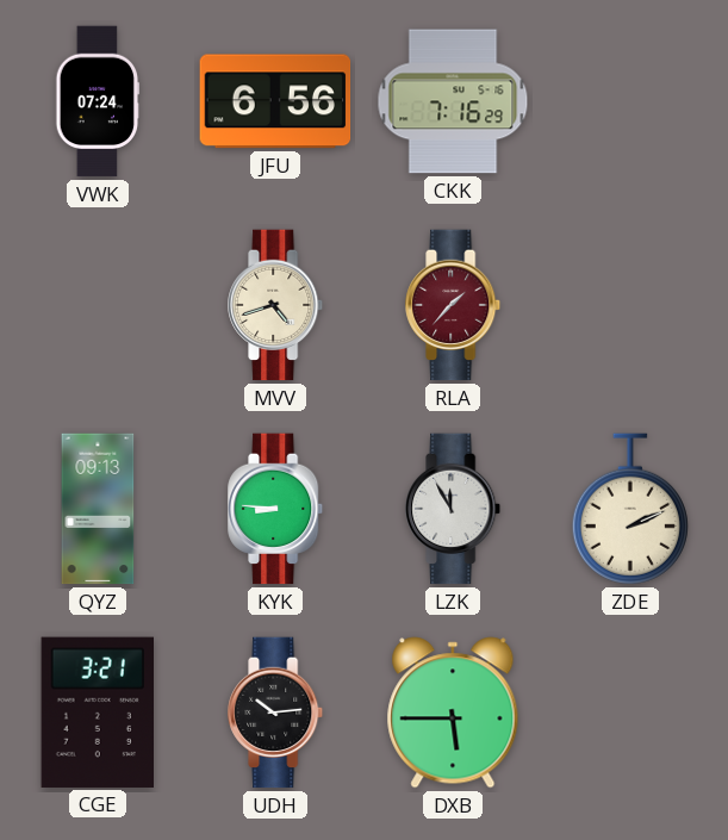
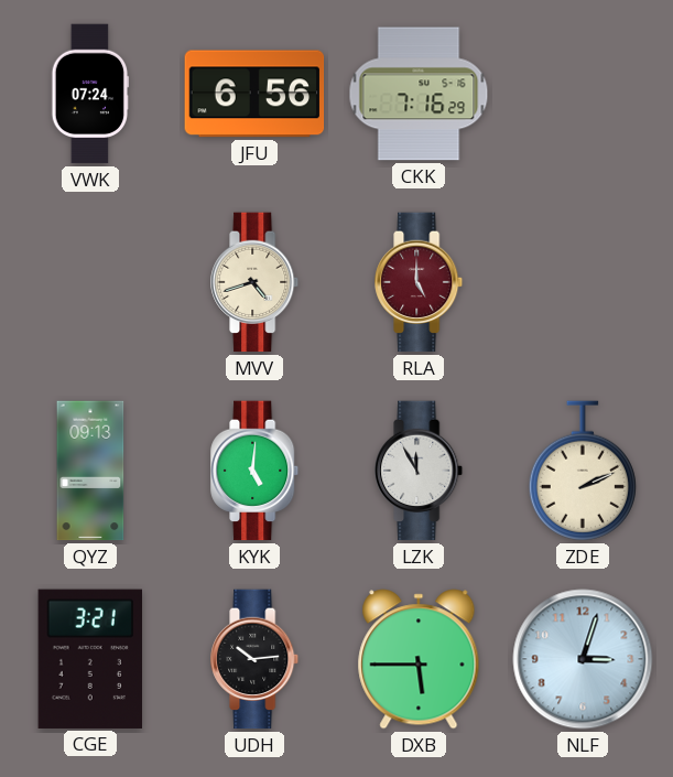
RLA: 1:37 -> 5:00
KYK: 8:46 -> 5:01
NLF: none -> 3:03
